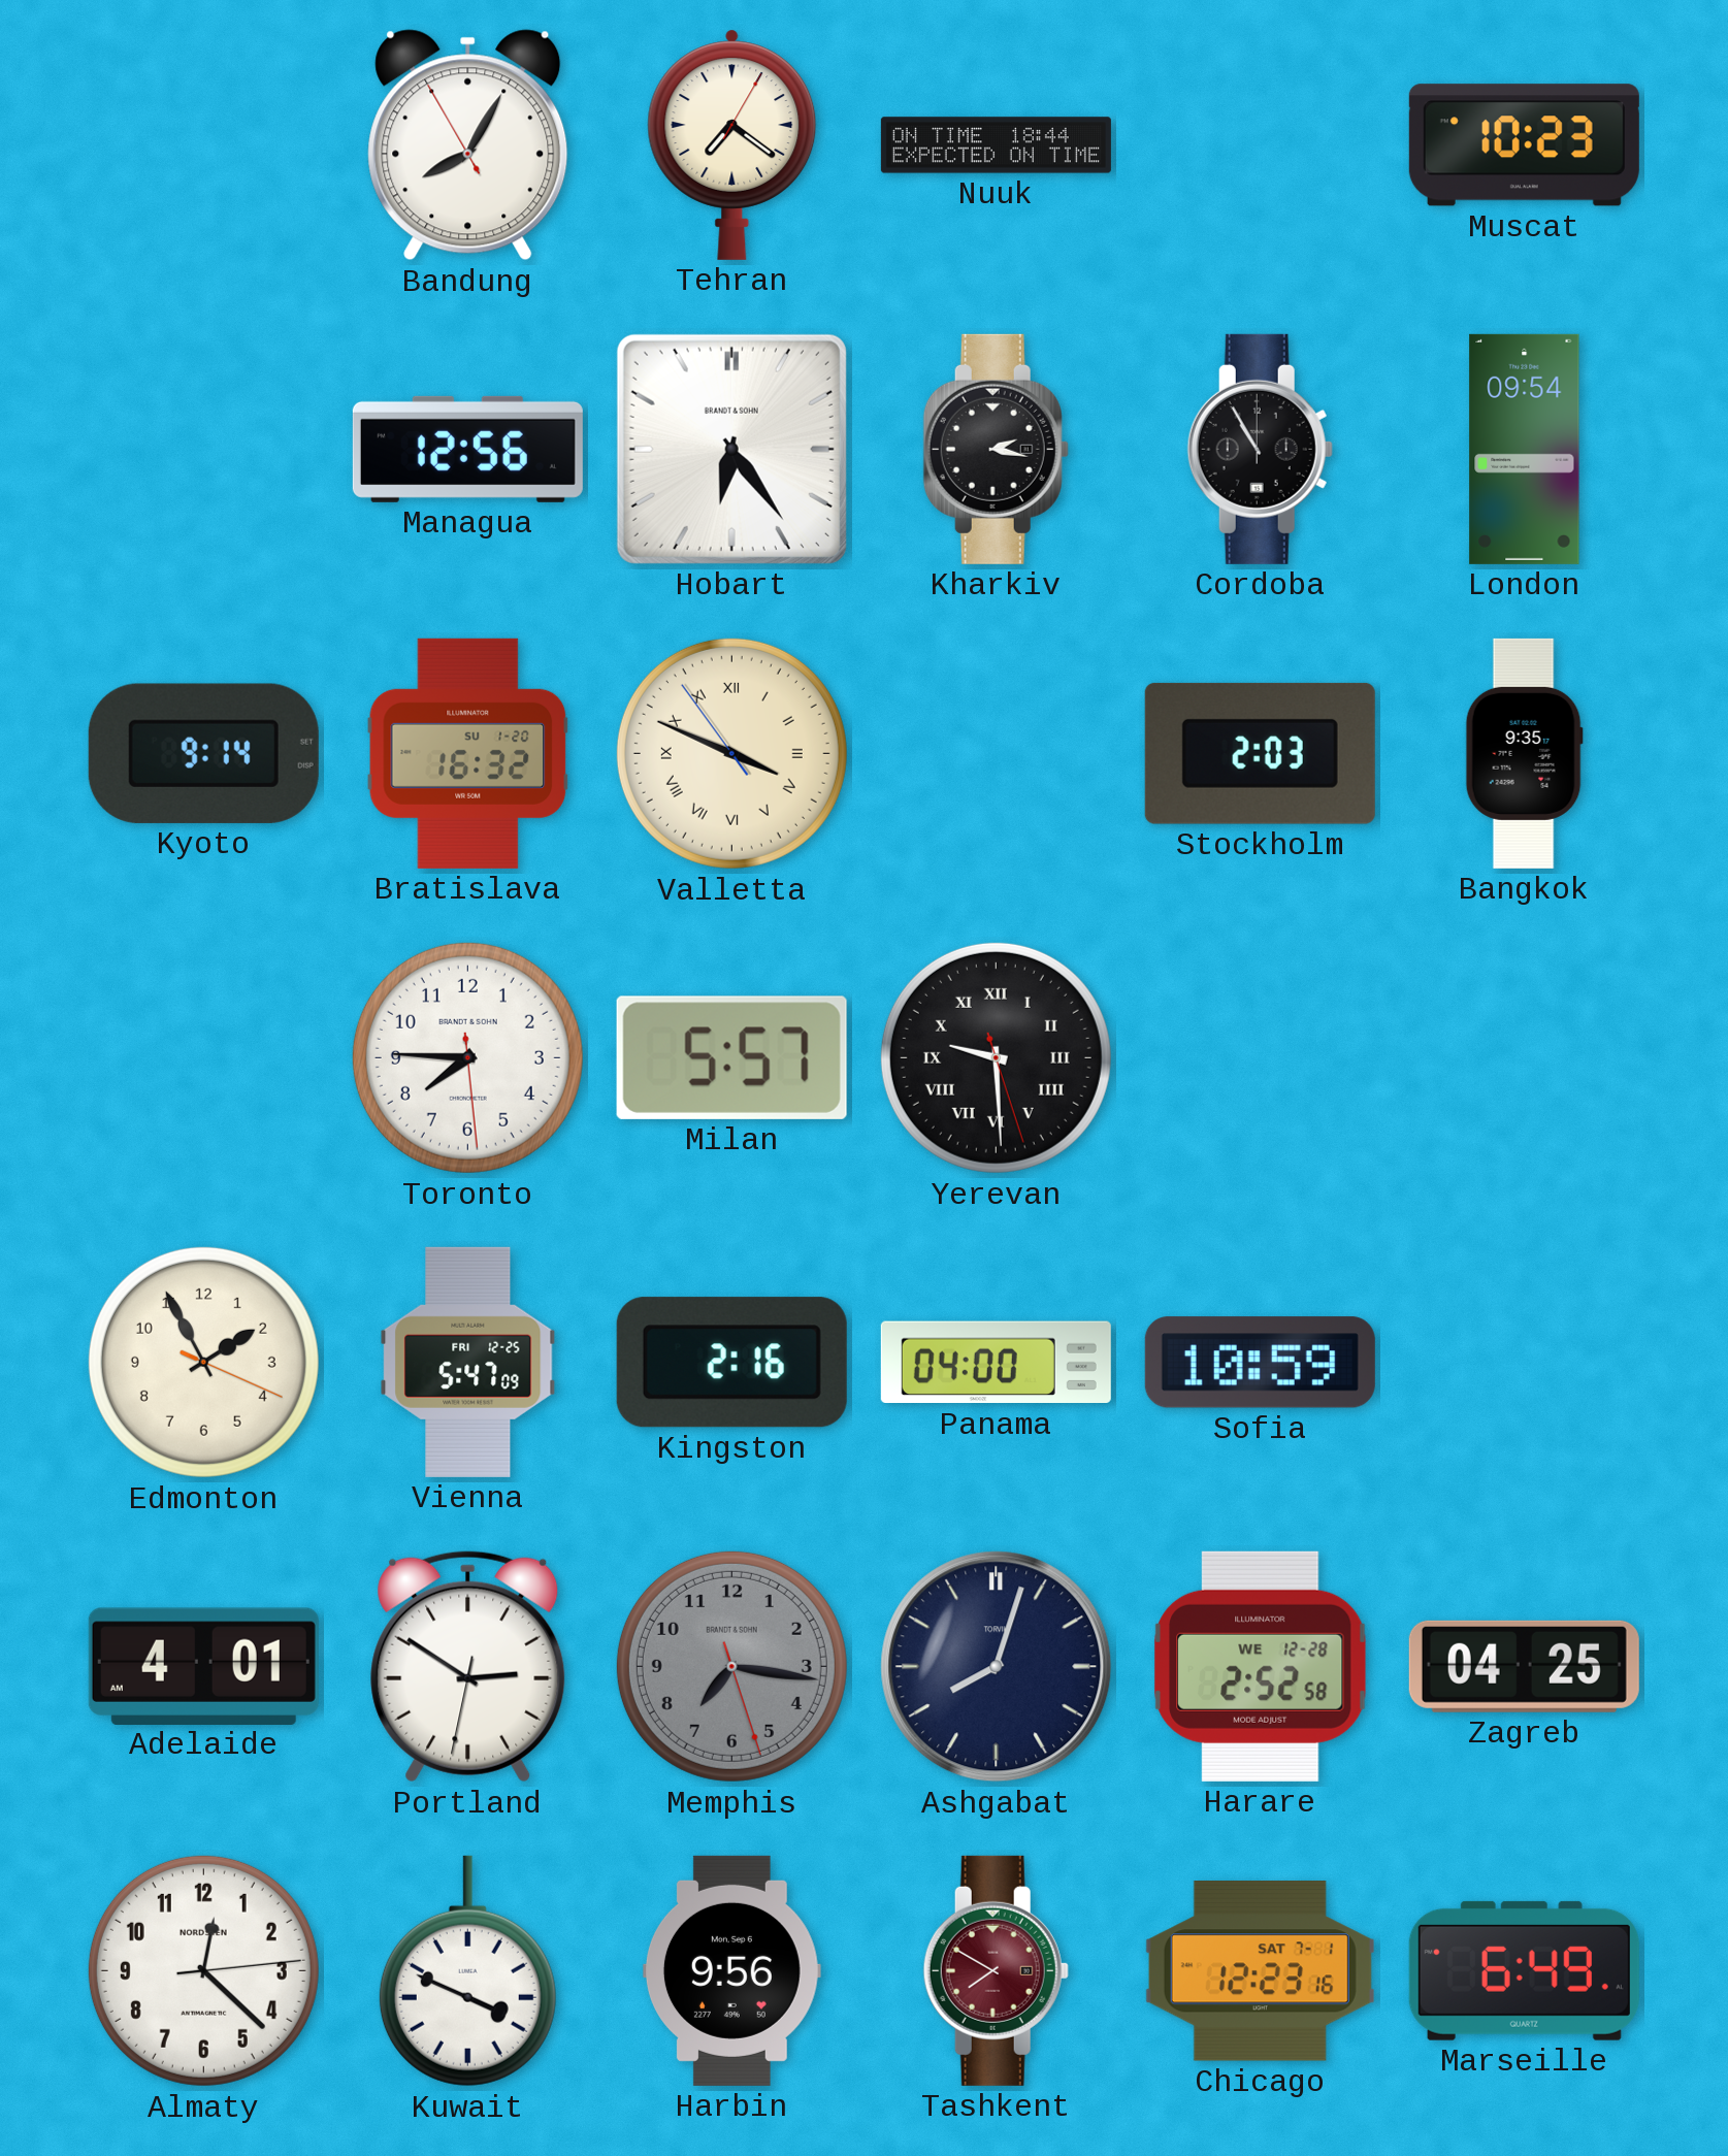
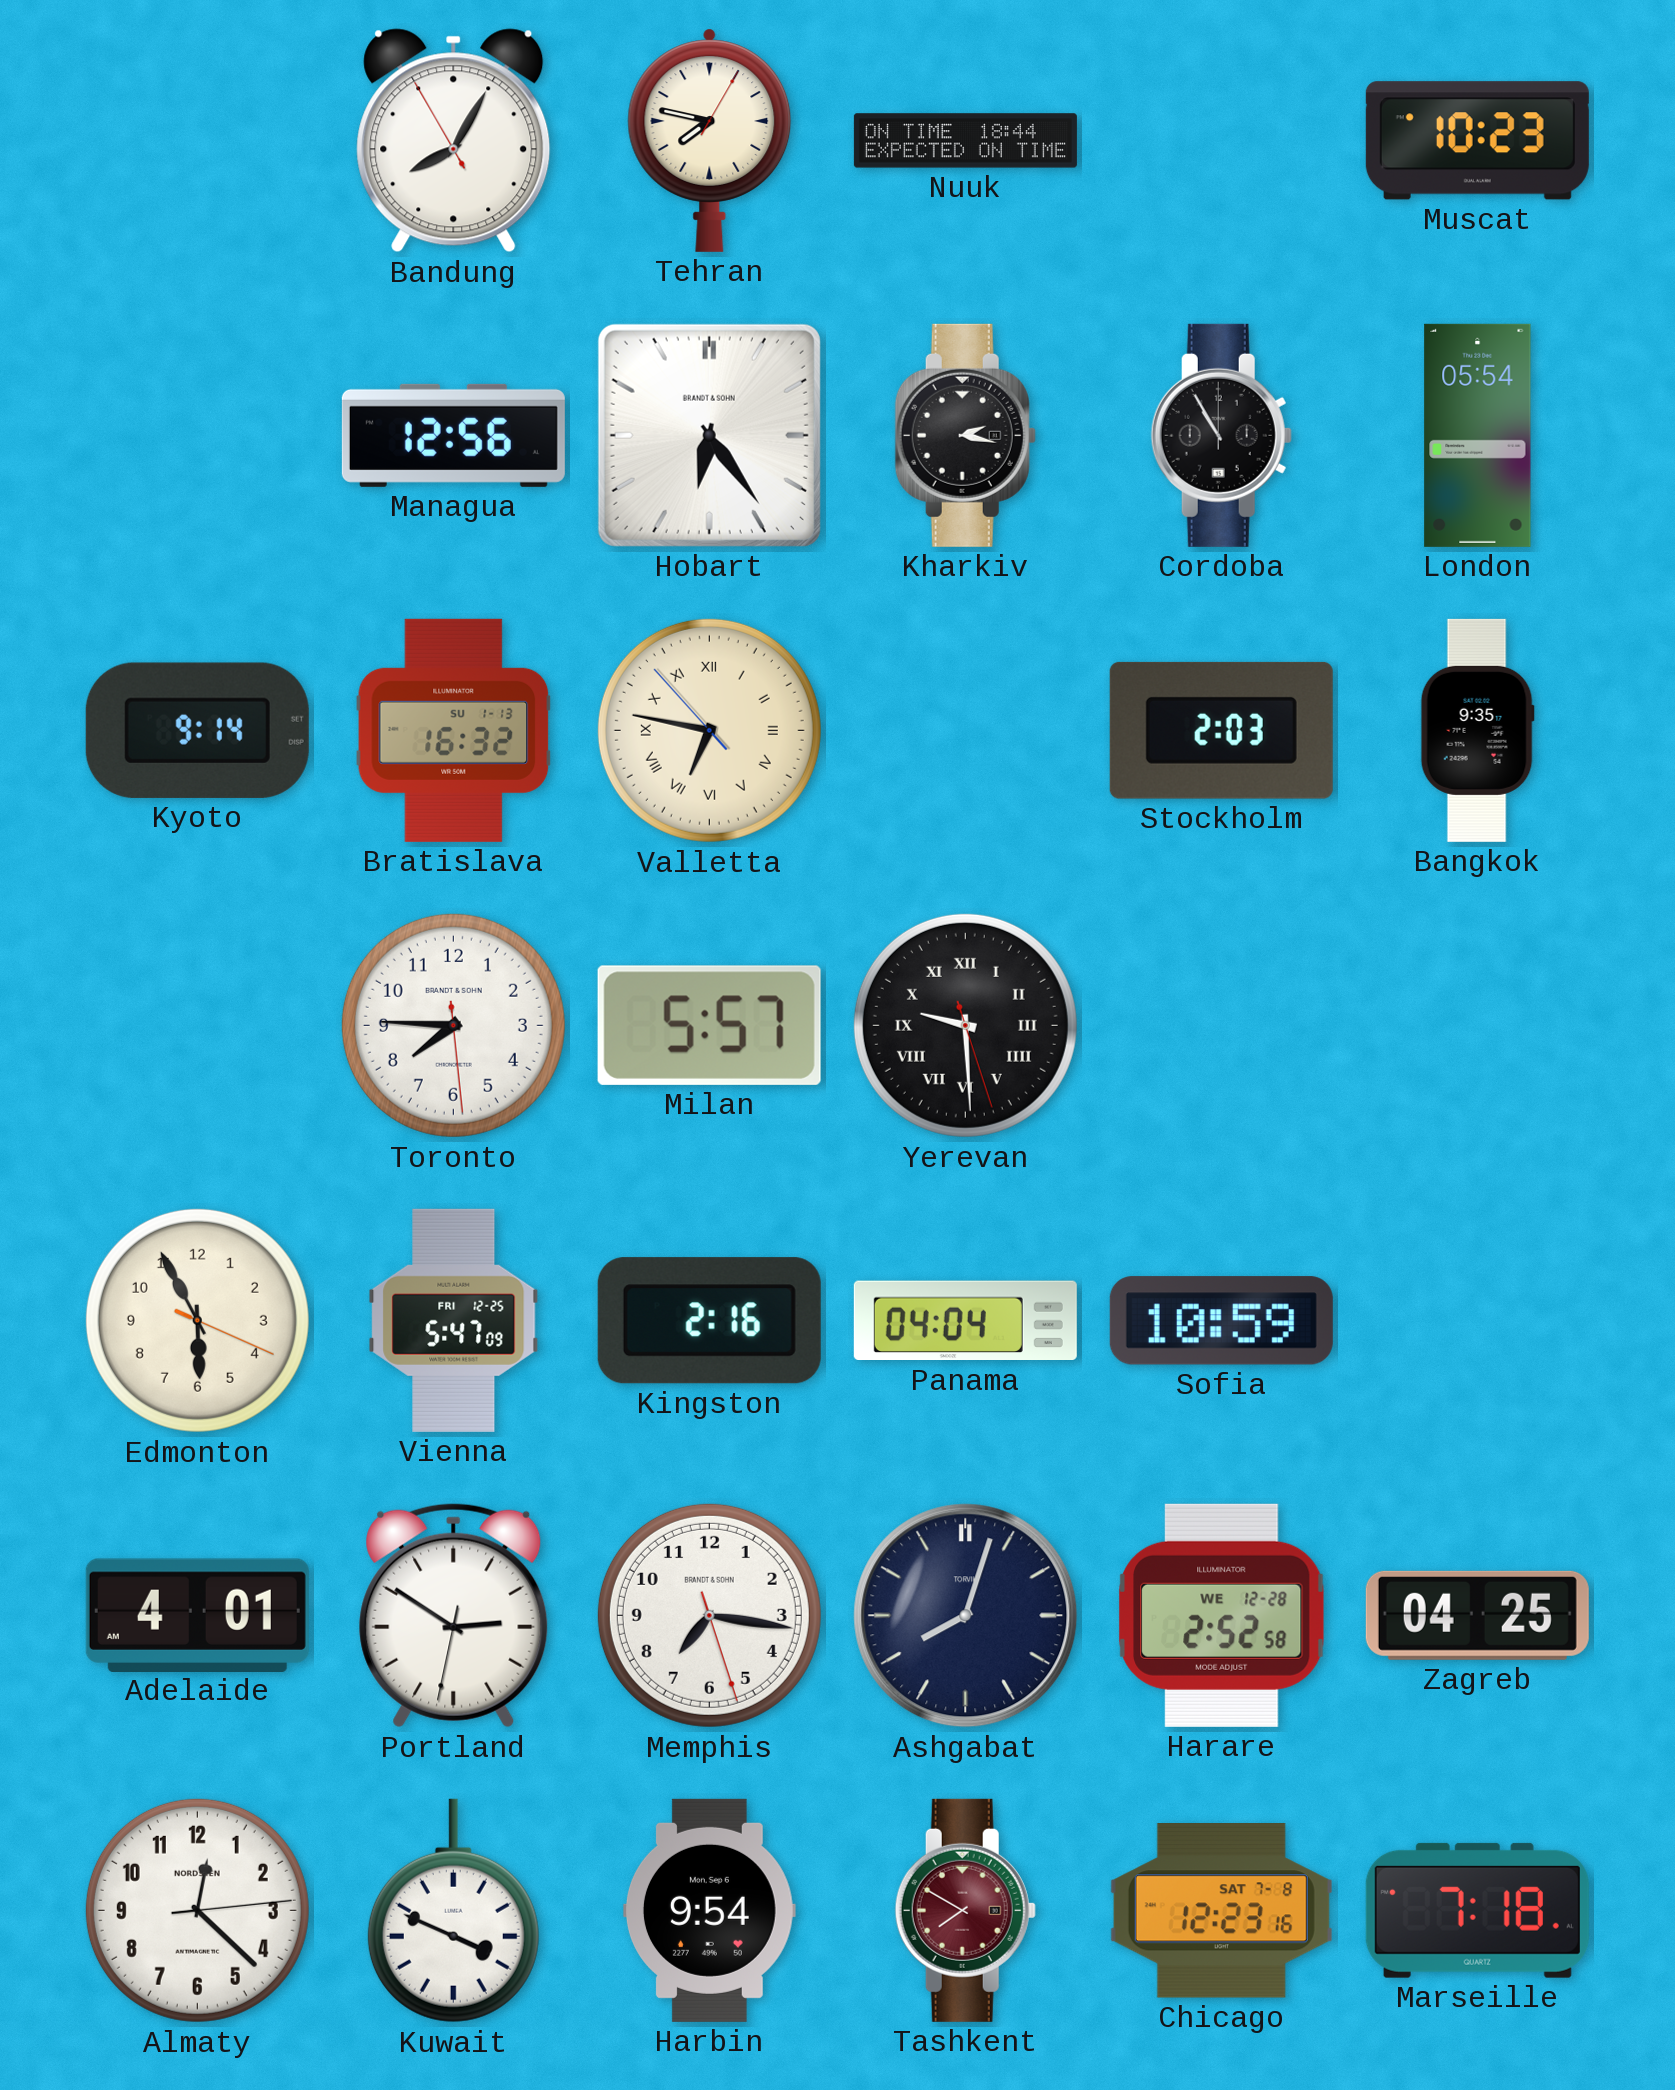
Tehran: 7:21 -> 7:47
London: 09:54 -> 05:54
Bratislava date: SU 1-20 -> SU 1-13
Valletta: 3:48 -> 6:46
Edmonton: 1:55 -> 5:55
Panama: 04:00 -> 04:04
Memphis dial: grey -> white
Harbin: 9:56 -> 9:54
Chicago date: SAT 7-1 -> SAT 7-8
Marseille: 6:49 -> 7:18
